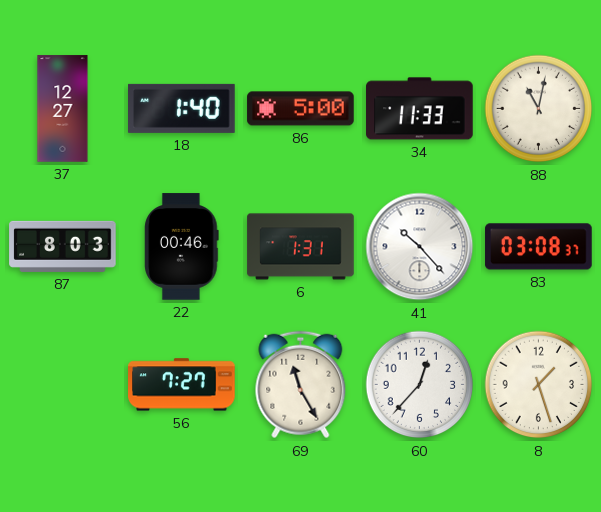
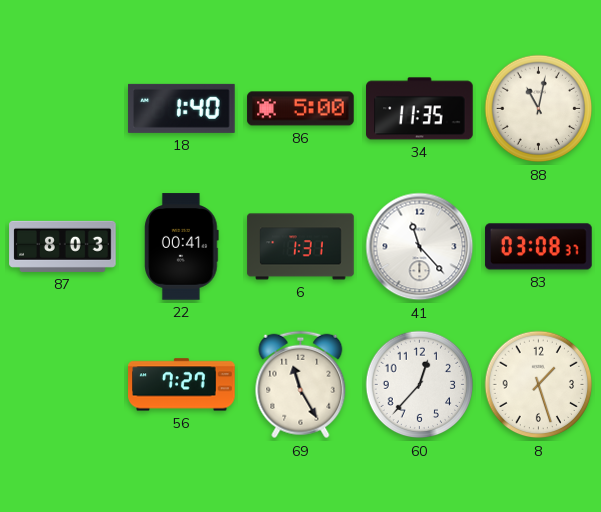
37: 12:27 -> none
34: 11:33 -> 11:35
22: 00:46 -> 00:41
41: 10:23 -> 11:23
